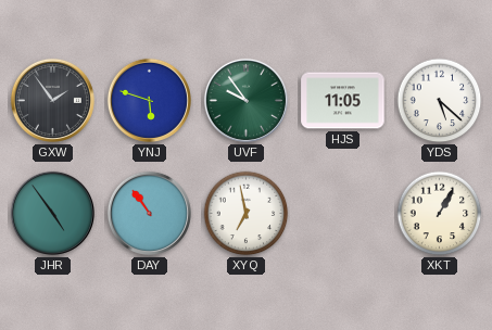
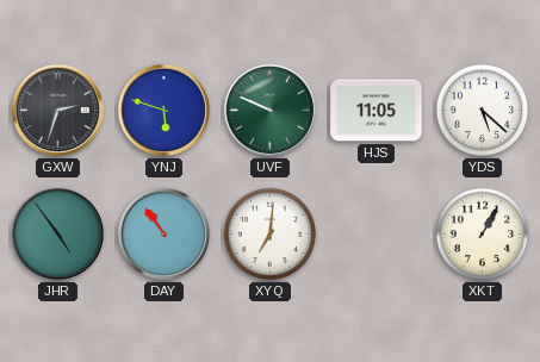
GXW: 1:54 -> 2:33
UVF: 9:54 -> 9:49
XYQ: 6:58 -> 7:01
